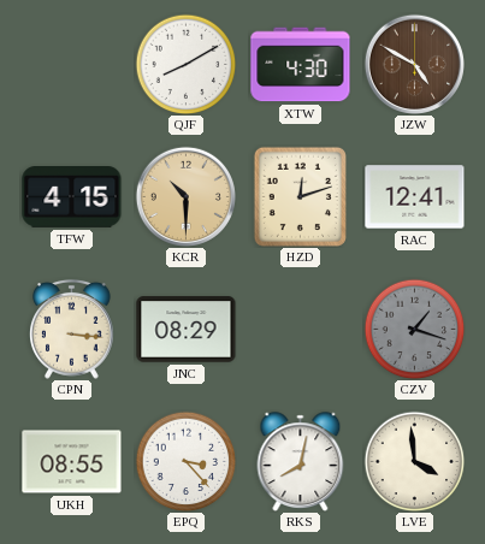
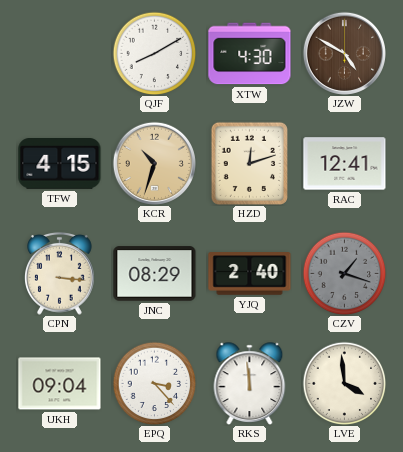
KCR: 10:30 -> 10:33
YJQ: none -> 2:40
UKH: 08:55 -> 09:04
RKS: 8:02 -> 11:59
